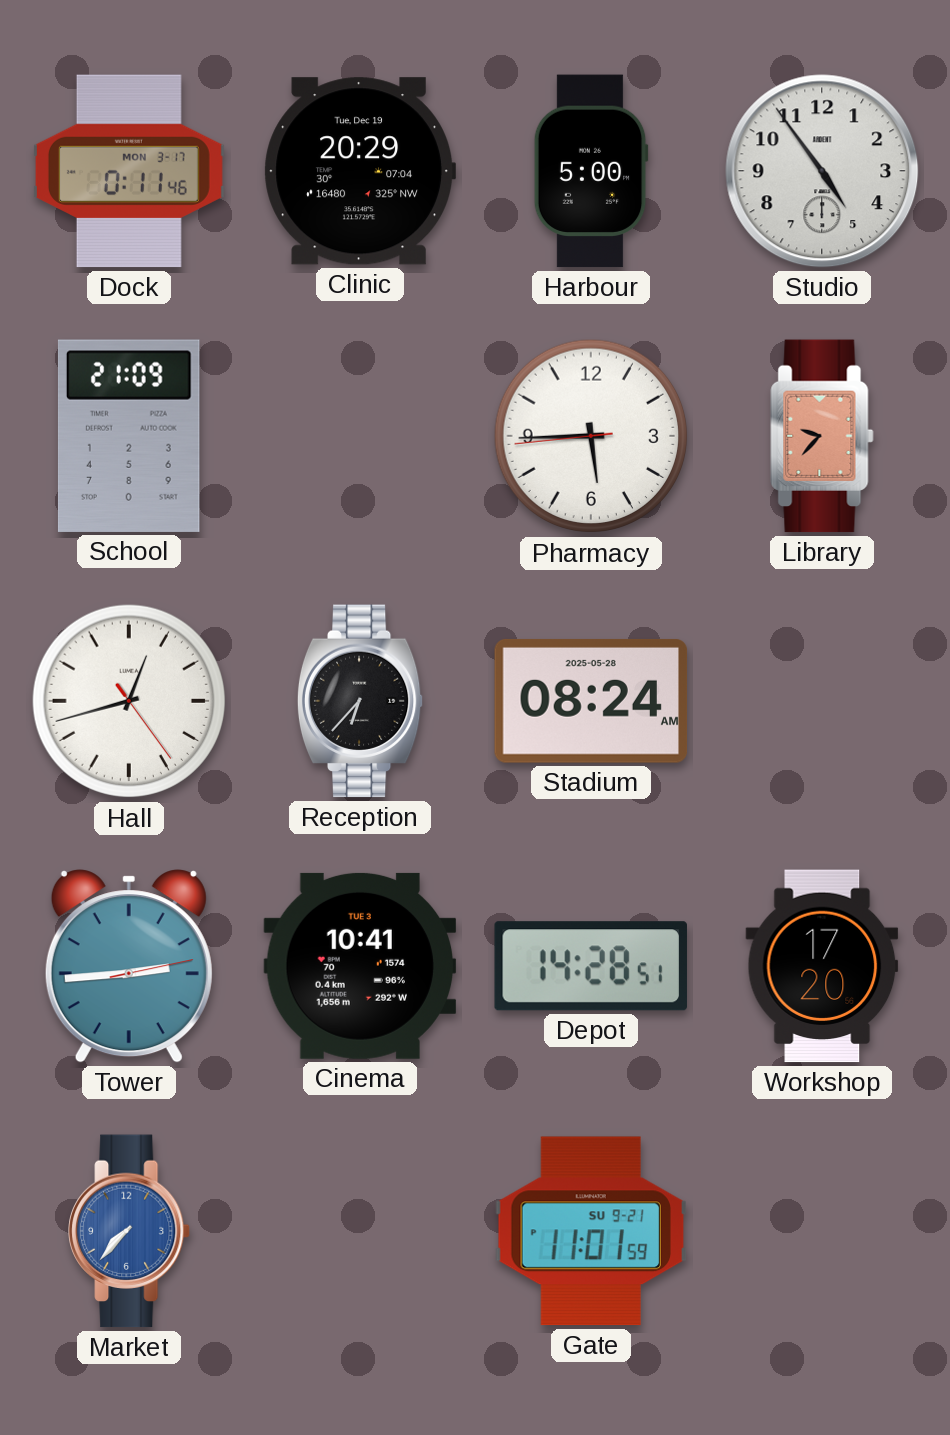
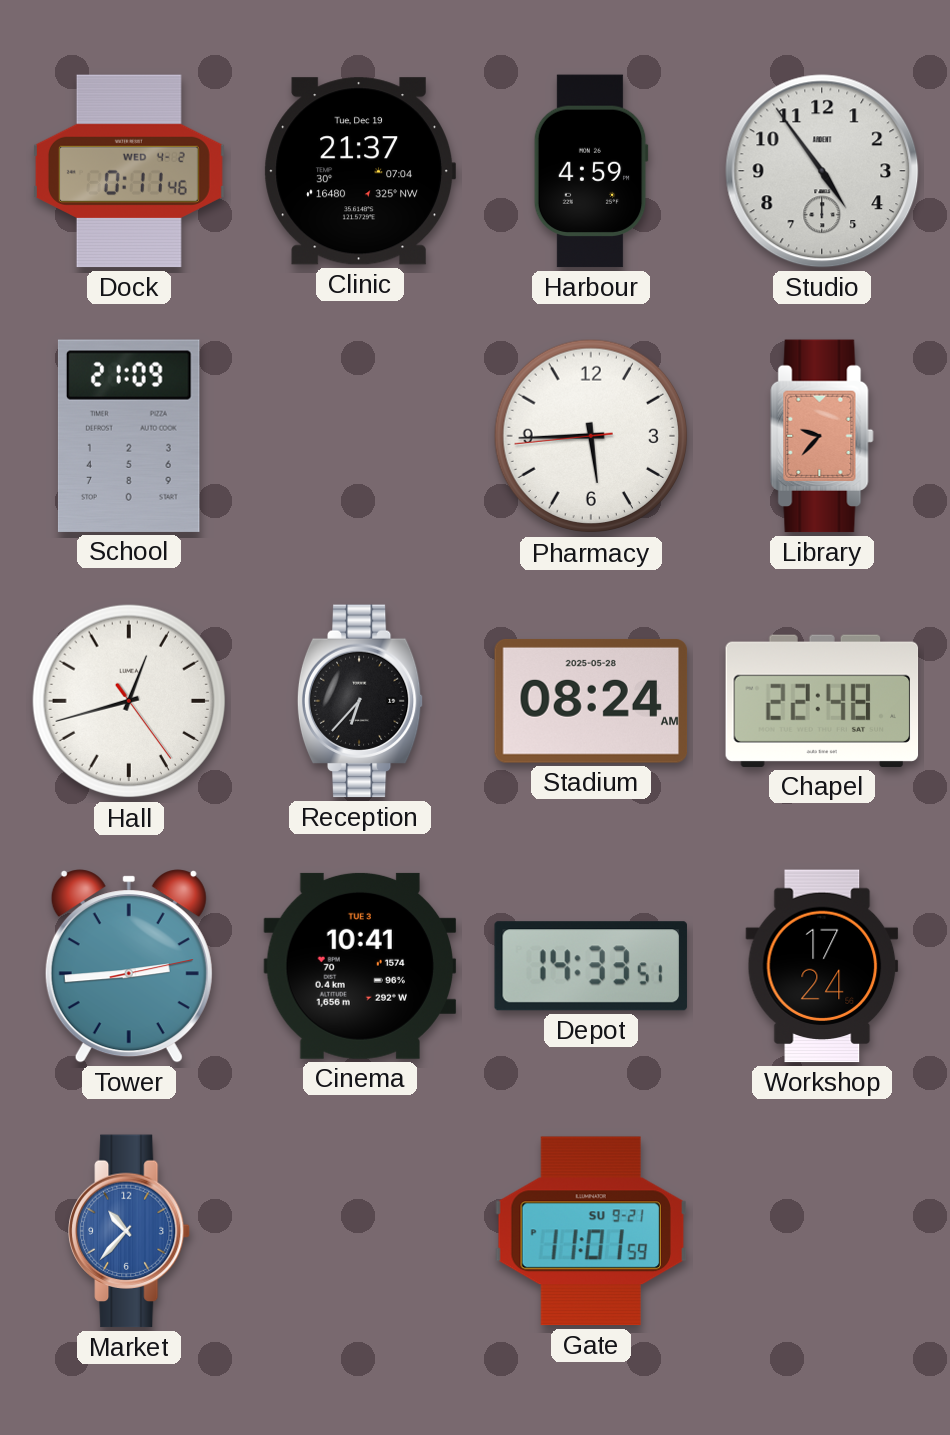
Dock date: MON 3-17 -> WED 4-2
Clinic: 20:29 -> 21:37
Harbour: 5:00 -> 4:59
Chapel: none -> 22:48
Depot: 14:28 -> 14:33
Workshop: 17:20 -> 17:24
Market: 7:37 -> 10:37
